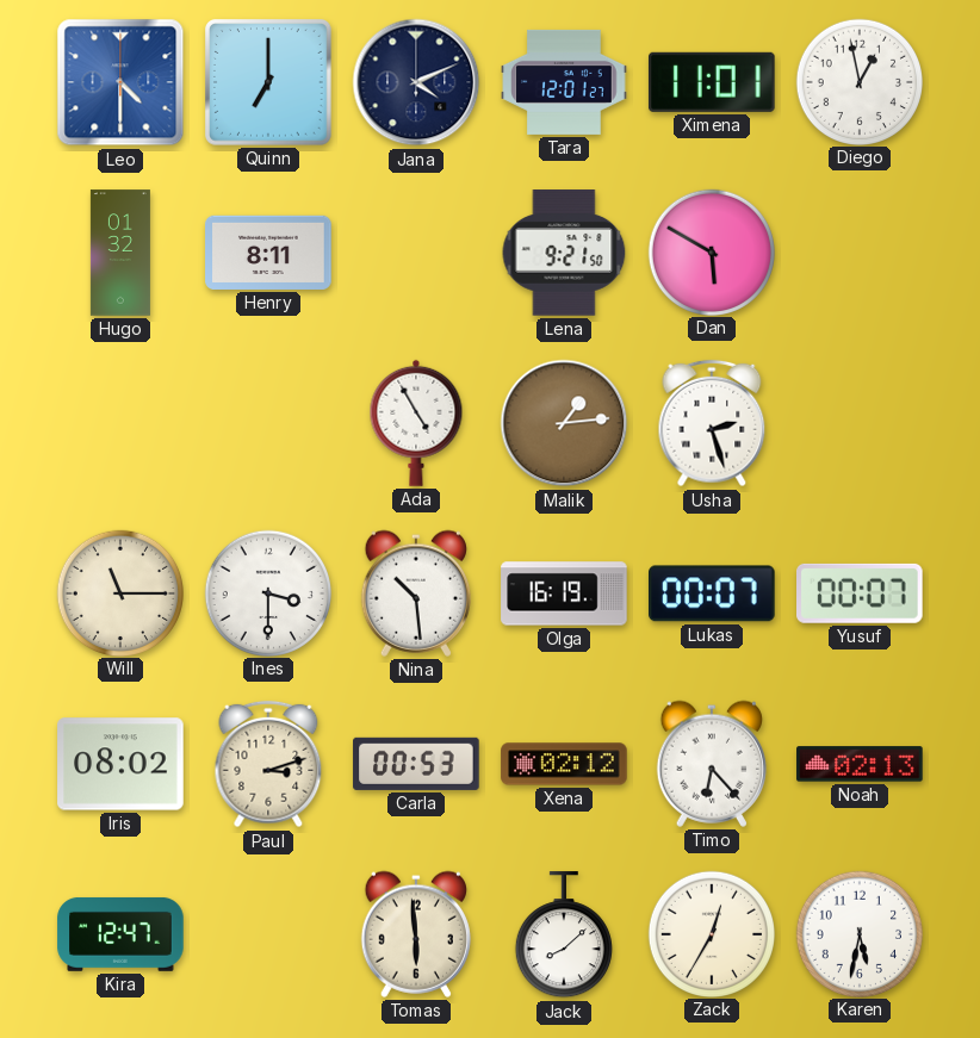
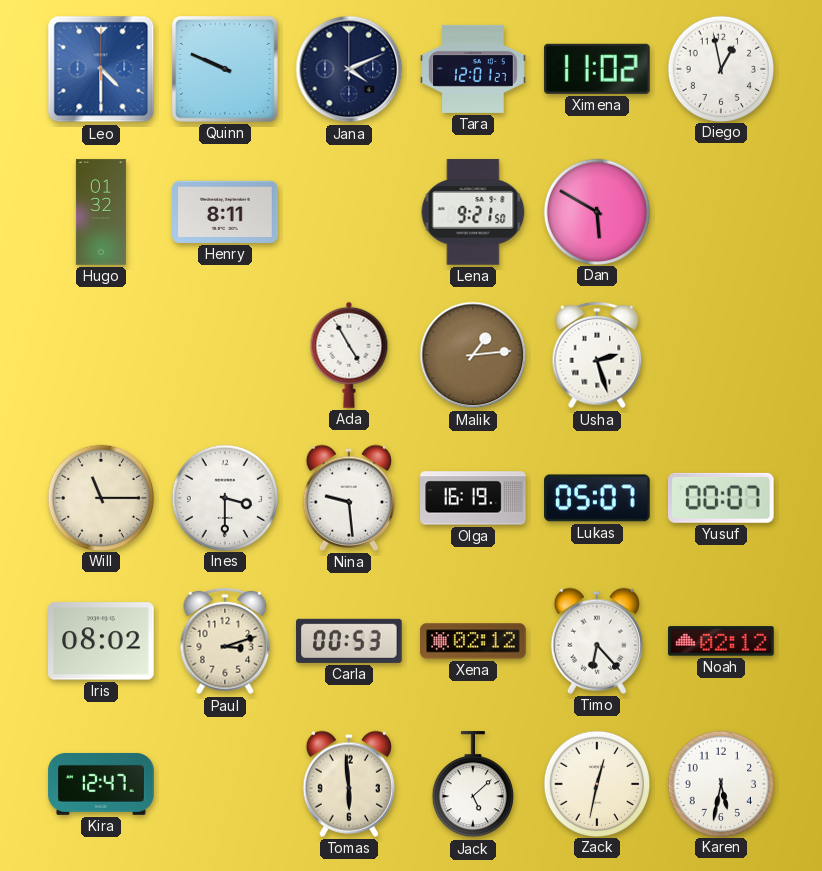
Quinn: 7:00 -> 9:49
Ximena: 11:01 -> 11:02
Nina: 10:29 -> 9:29
Lukas: 00:07 -> 05:07
Noah: 02:13 -> 02:12
Jack: 8:08 -> 5:08
Zack: 12:35 -> 12:32
